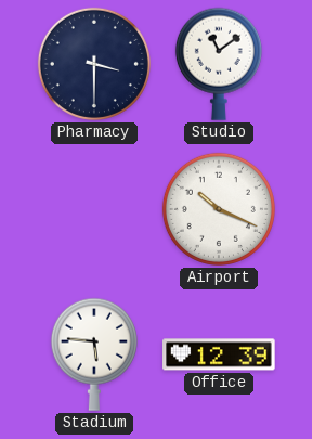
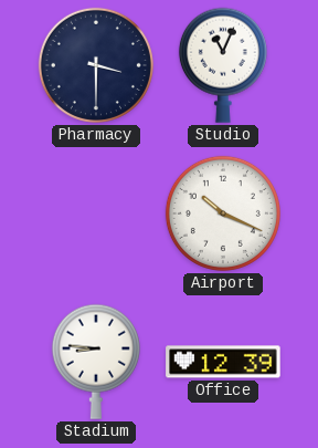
Studio: 11:09 -> 11:04
Stadium: 5:46 -> 8:46
